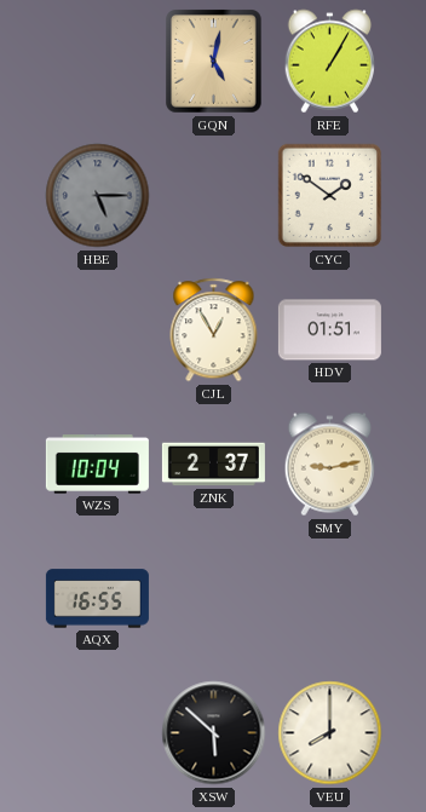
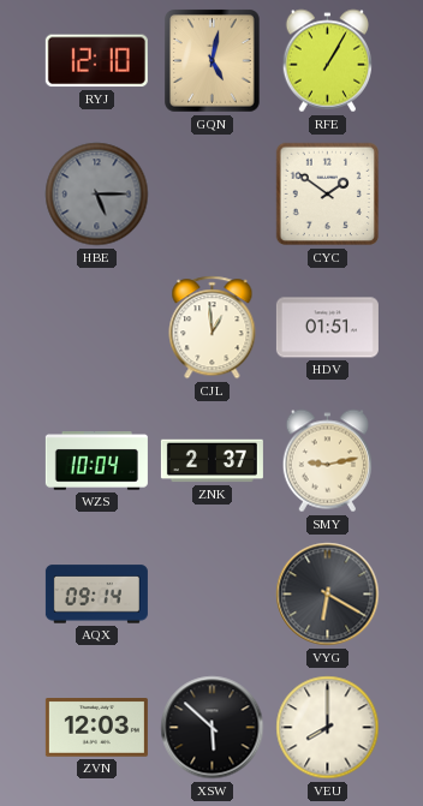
RYJ: none -> 12:10
CJL: 12:55 -> 12:59
AQX: 16:55 -> 09:14
VYG: none -> 6:20
ZVN: none -> 12:03
